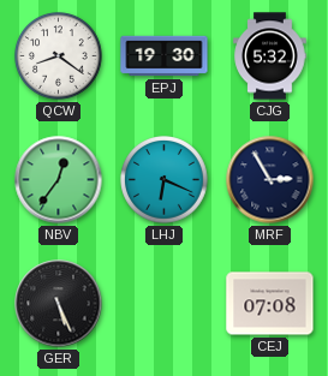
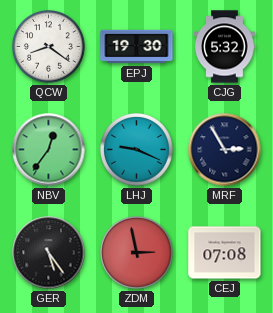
LHJ: 6:19 -> 9:19
GER: 5:26 -> 5:24
ZDM: none -> 2:58
